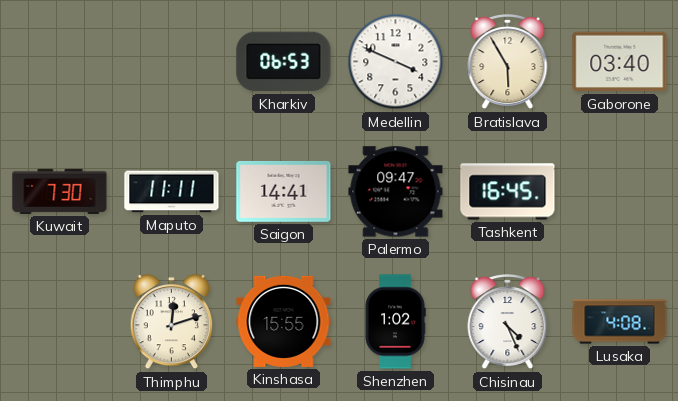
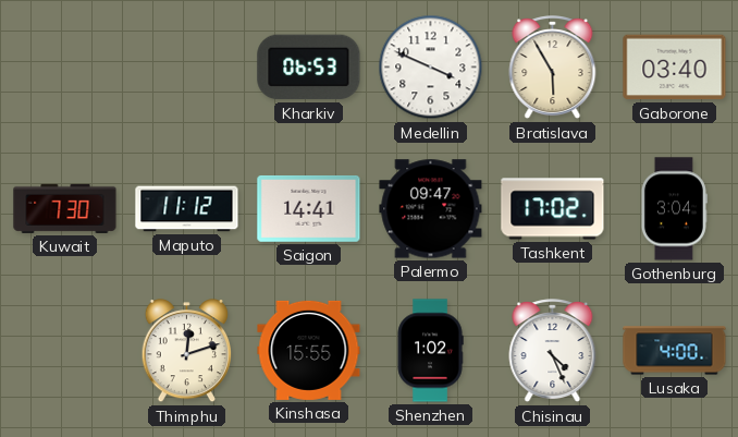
Maputo: 11:11 -> 11:12
Tashkent: 16:45 -> 17:02
Gothenburg: none -> 3:04
Lusaka: 4:08 -> 4:00
